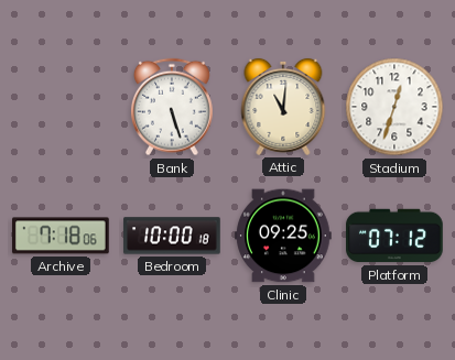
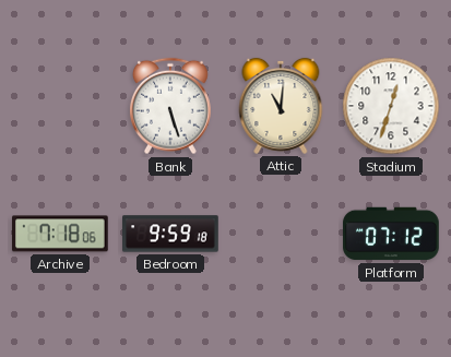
Bedroom: 10:00 -> 9:59
Clinic: 09:25 -> none
